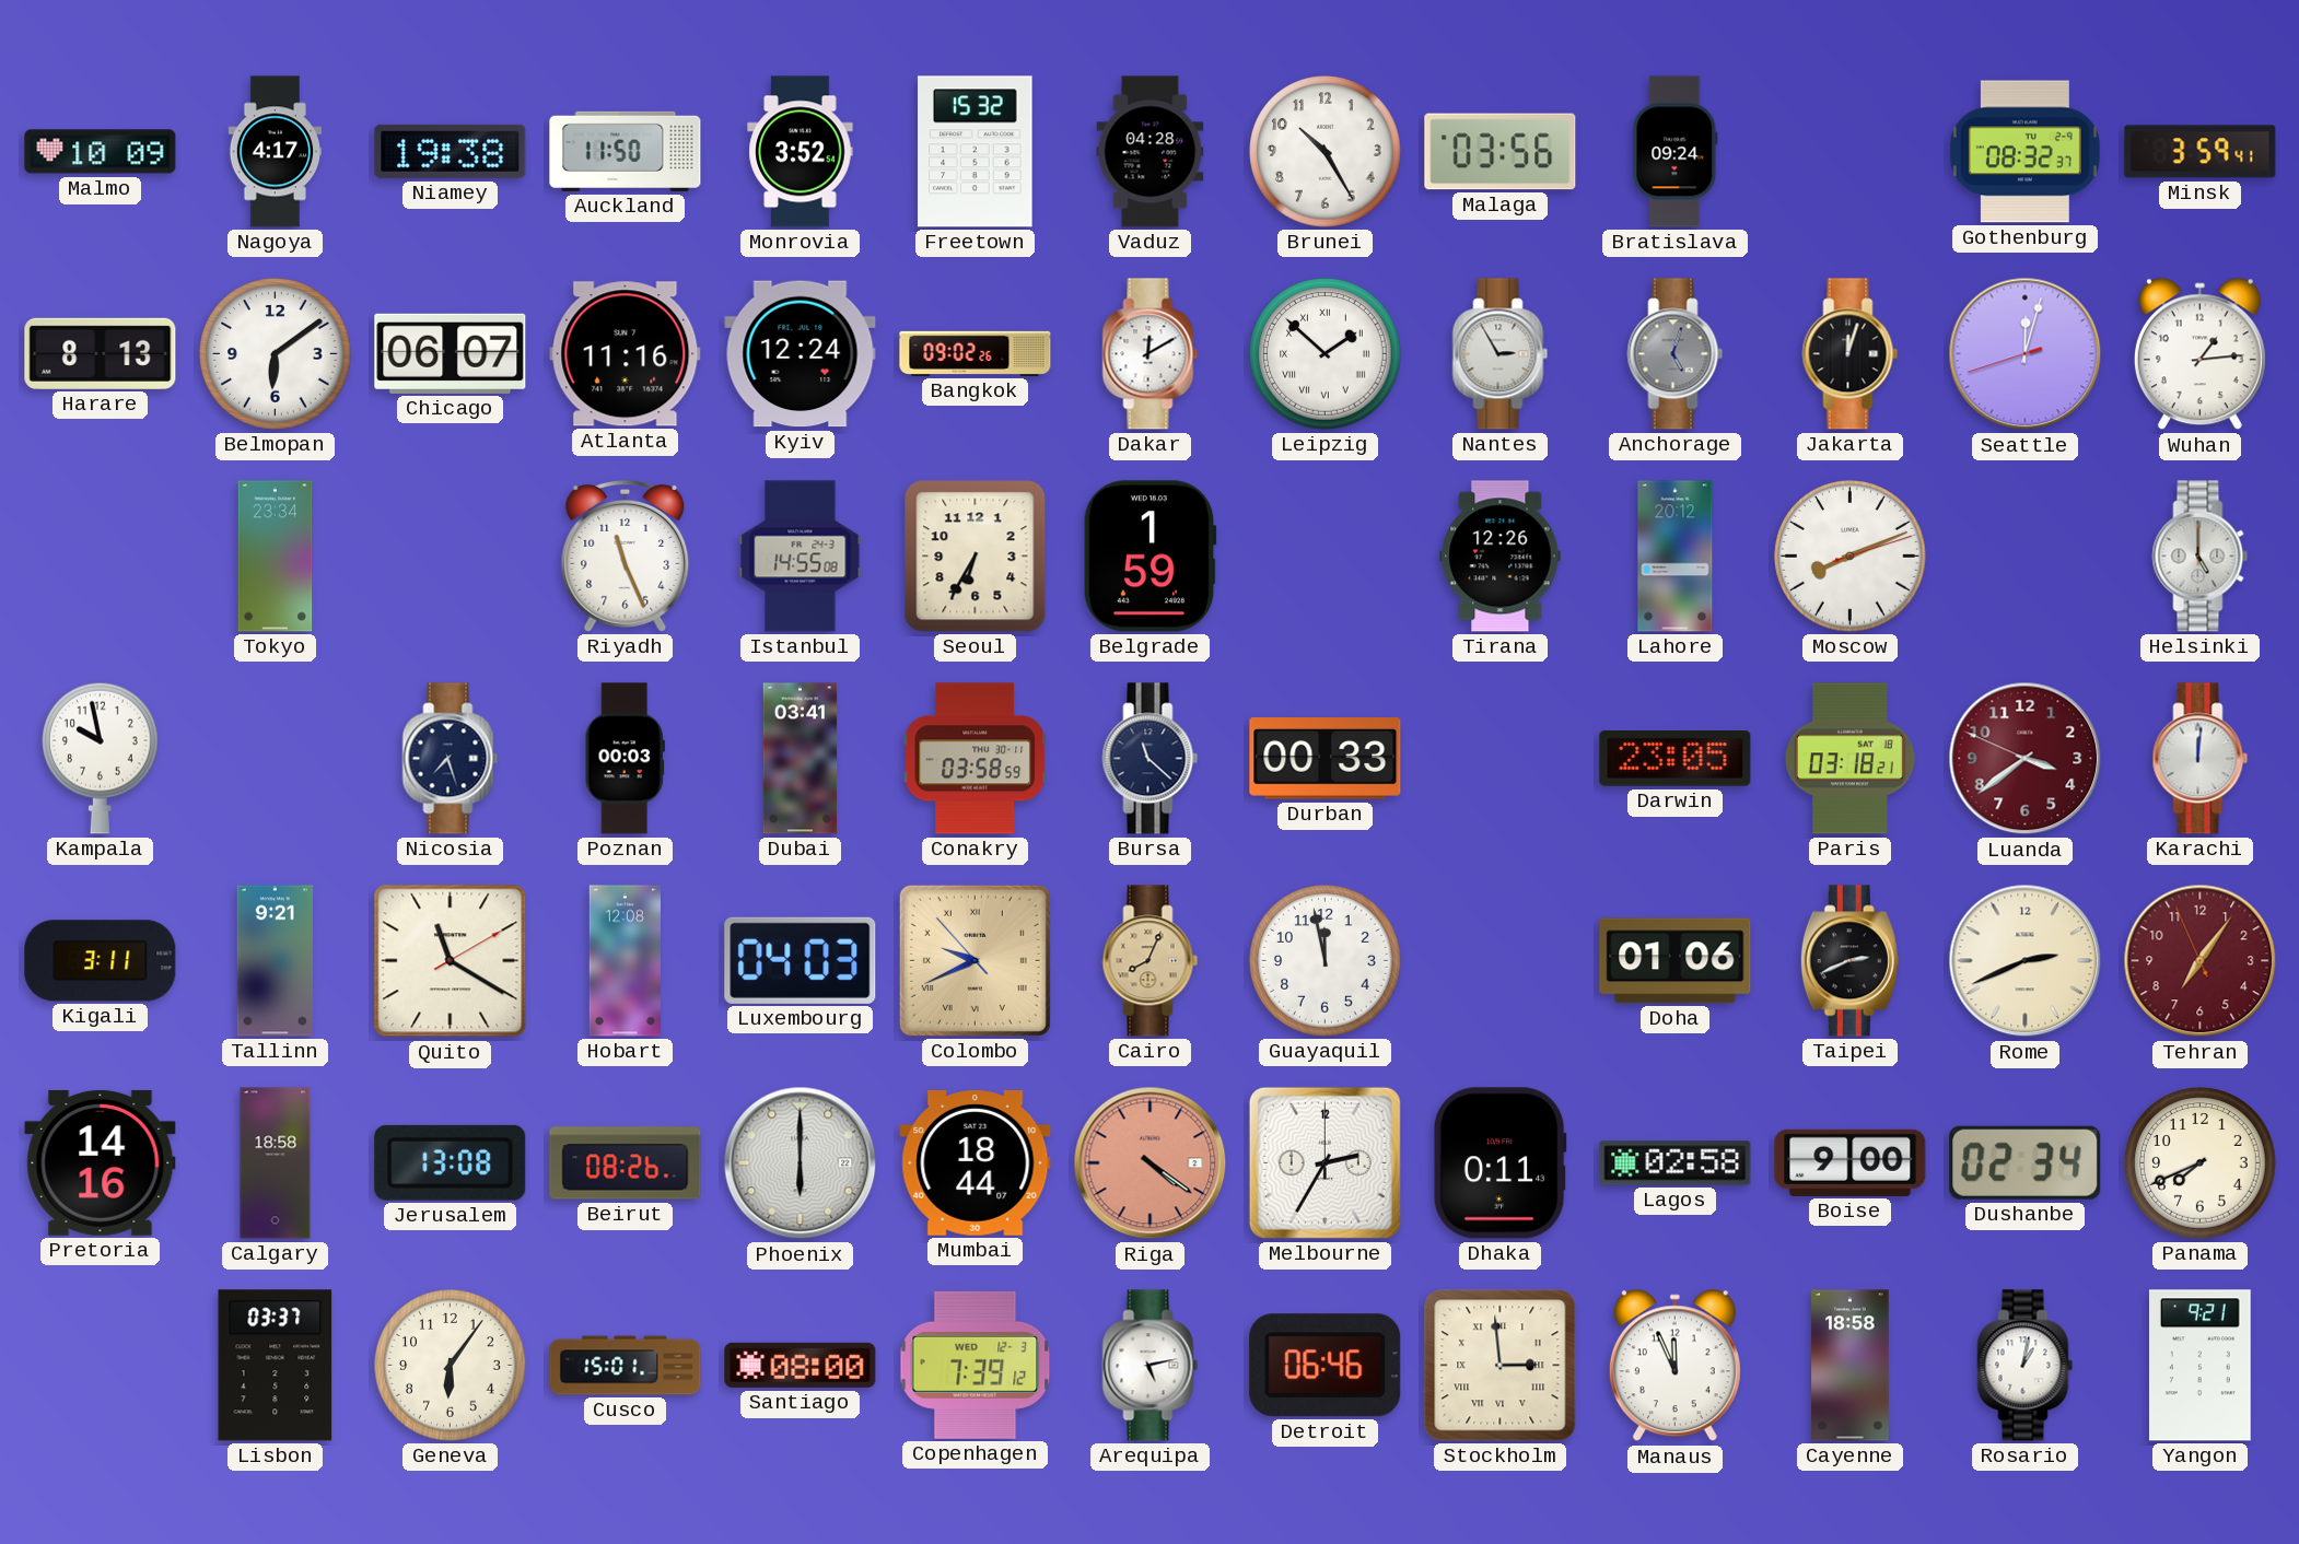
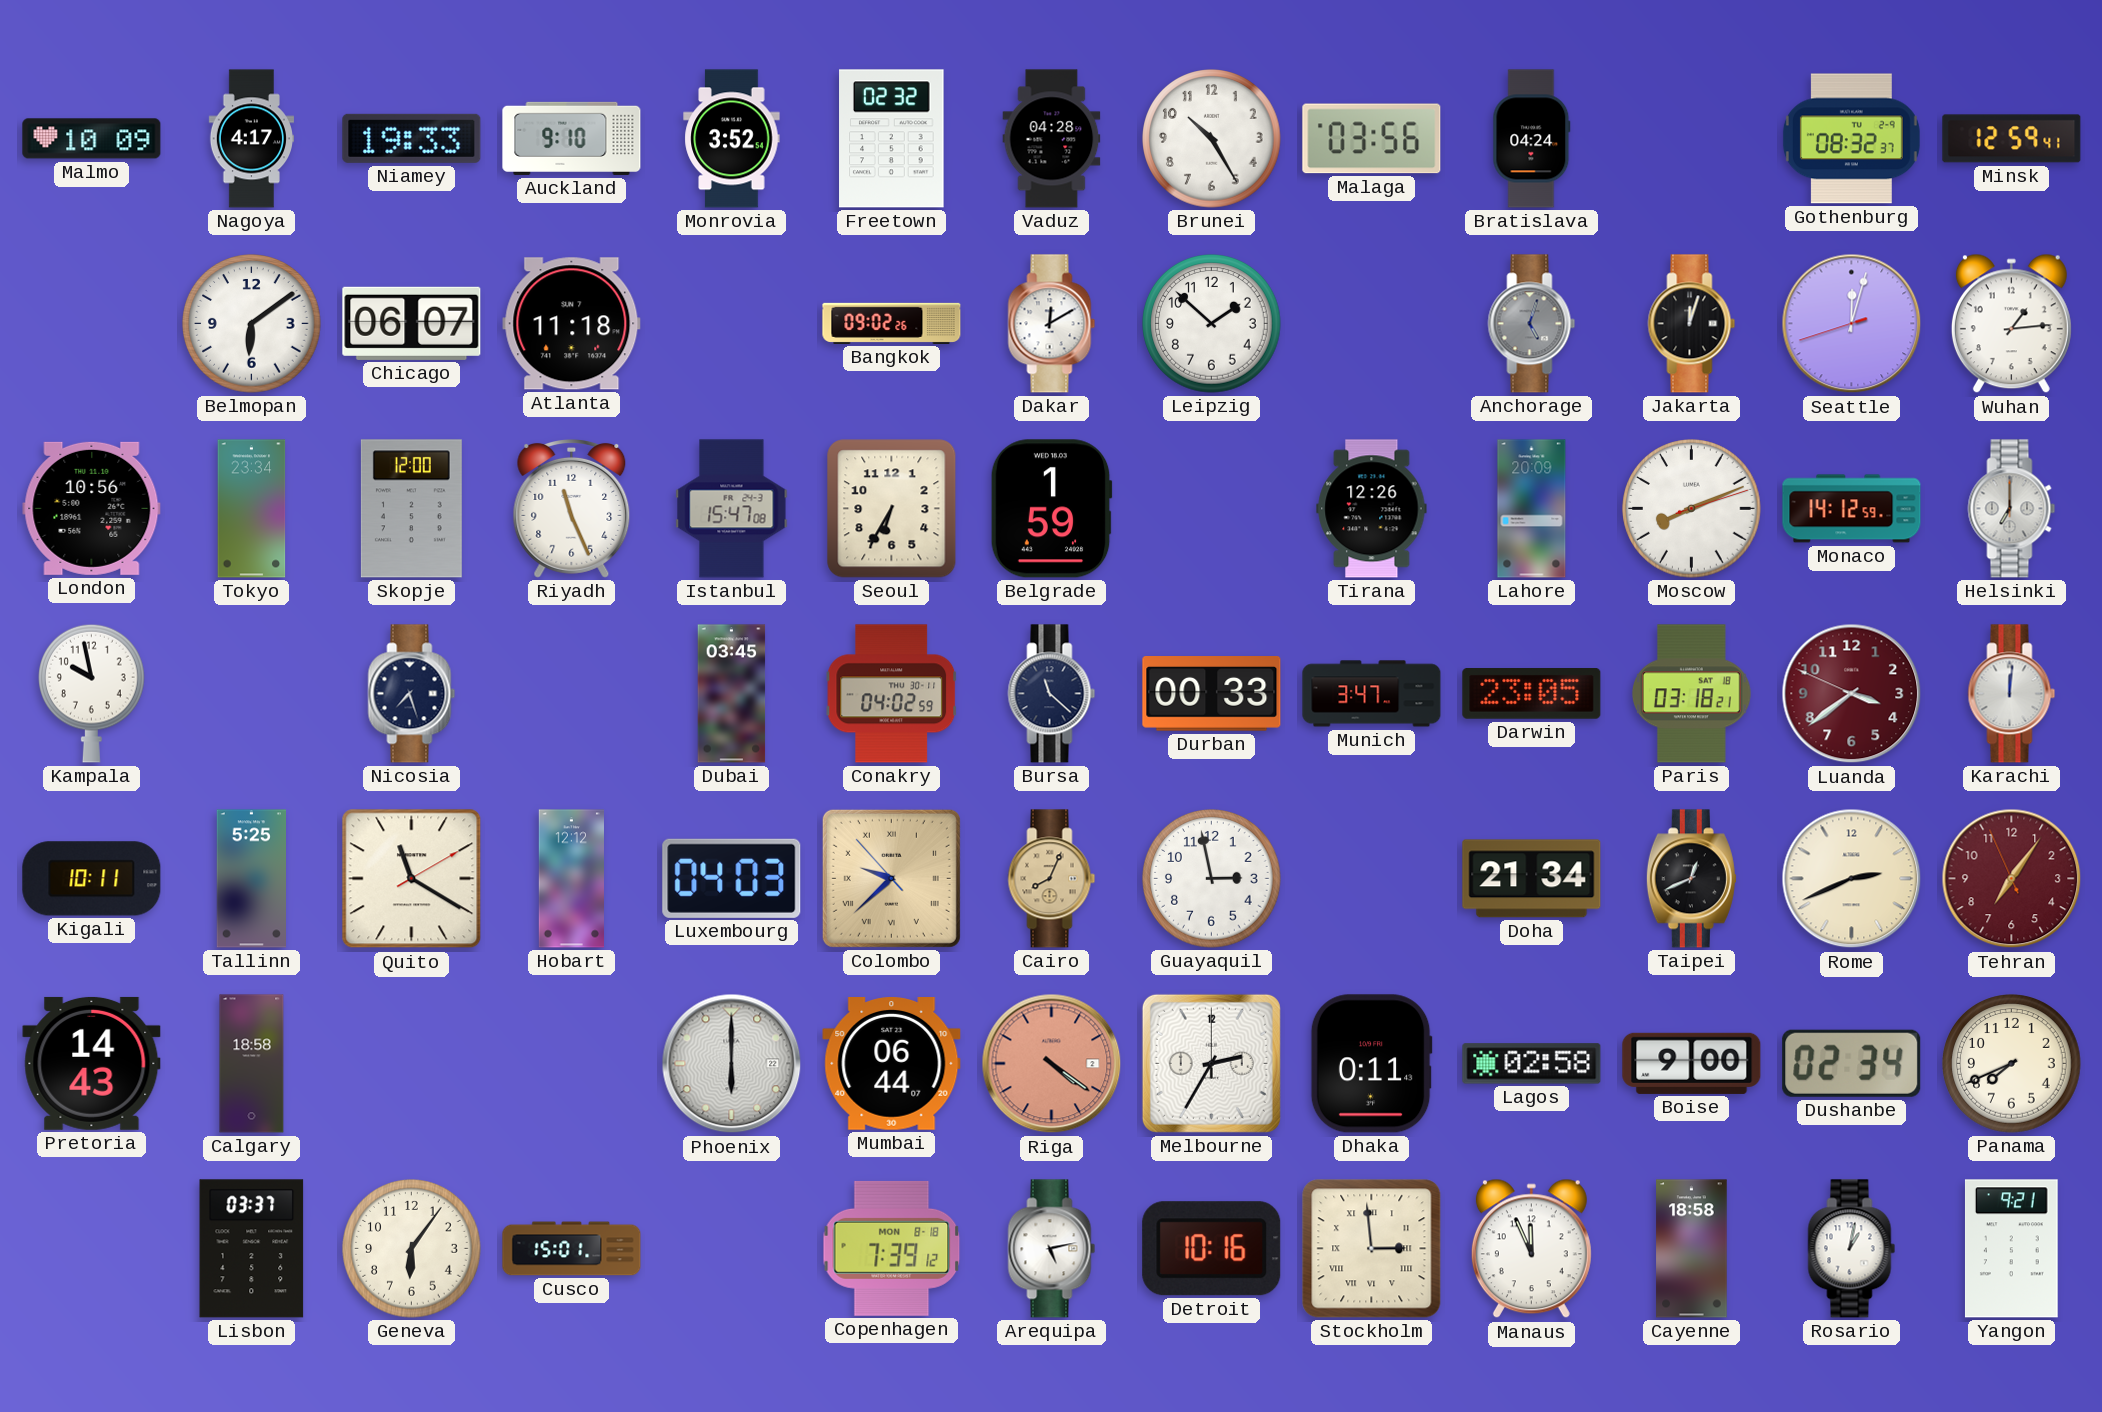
Niamey: 19:38 -> 19:33
Auckland: 11:50 -> 9:10
Freetown: 15:32 -> 02:32
Bratislava: 09:24 -> 04:24
Minsk: 3:59 -> 12:59
Harare: 8:13 -> none
Atlanta: 11:16 -> 11:18
Kyiv: 12:24 -> none
Leipzig numerals: Roman -> Arabic
Nantes: 2:55 -> none
London: none -> 10:56
Skopje: none -> 12:00
Istanbul: 14:55 -> 15:47
Lahore: 20:12 -> 20:09
Monaco: none -> 14:12
Helsinki: 5:00 -> 7:00
Poznan: 00:03 -> none
Dubai: 03:41 -> 03:45
Conakry: 03:58 -> 04:02
Munich: none -> 3:47
Kigali: 3:11 -> 10:11
Tallinn: 9:21 -> 5:25
Hobart: 12:08 -> 12:12
Colombo: 9:40 -> 9:37
Guayaquil: 11:58 -> 2:58
Doha: 01:06 -> 21:34
Taipei: 2:41 -> 12:41
Pretoria: 14:16 -> 14:43
Jerusalem: 13:08 -> none
Beirut: 08:26 -> none
Mumbai: 18:44 -> 06:44
Santiago: 08:00 -> none
Copenhagen date: WED 12-3 -> MON 8-18
Detroit: 06:46 -> 10:16
